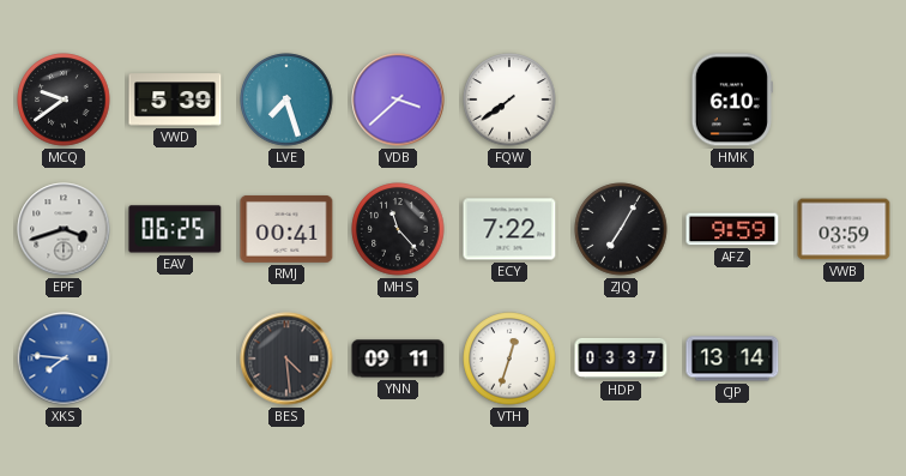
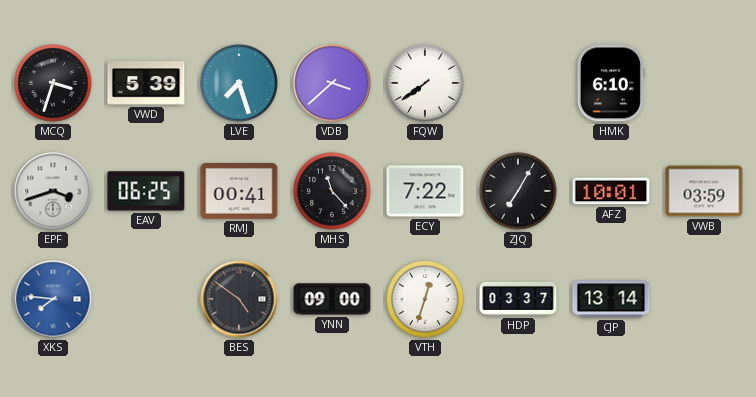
MCQ: 9:39 -> 3:33
AFZ: 9:59 -> 10:01
BES: 4:29 -> 4:51
YNN: 09:11 -> 09:00
